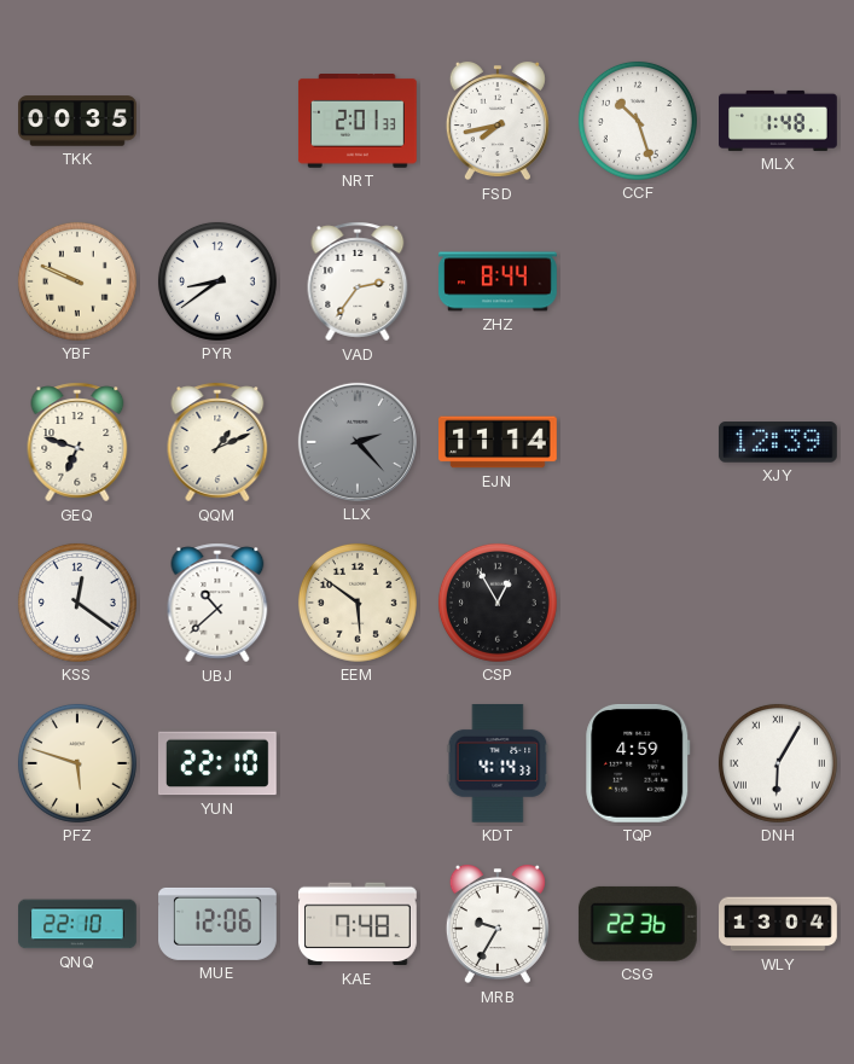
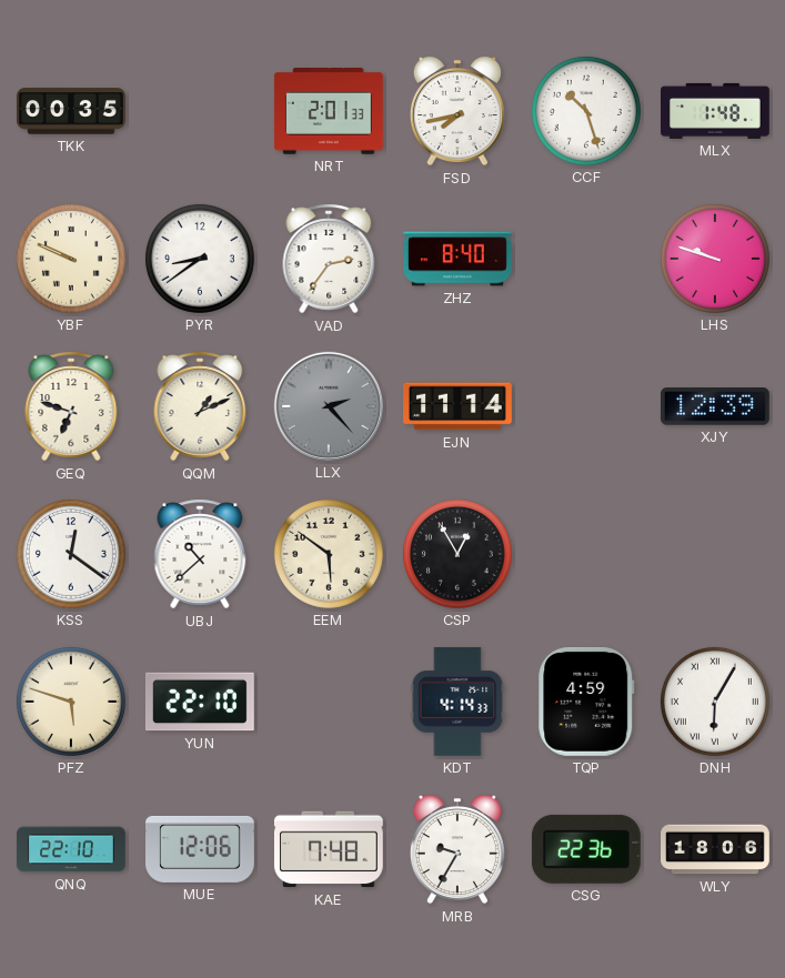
ZHZ: 8:44 -> 8:40
LHS: none -> 9:48
WLY: 13:04 -> 18:06
